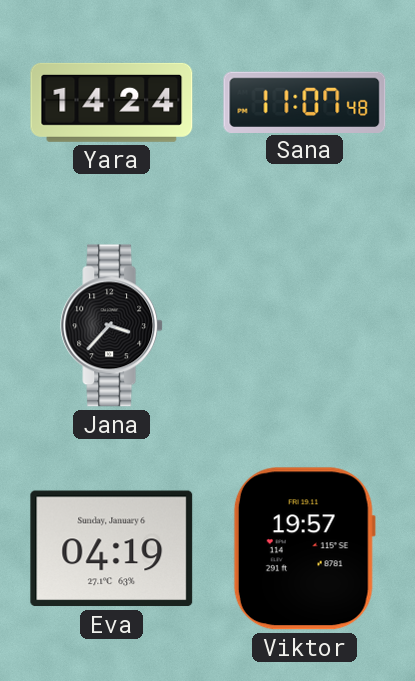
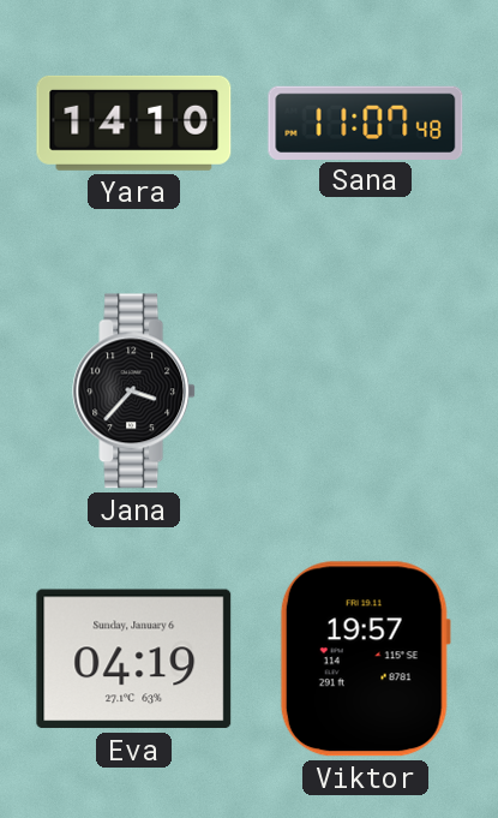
Yara: 14:24 -> 14:10
